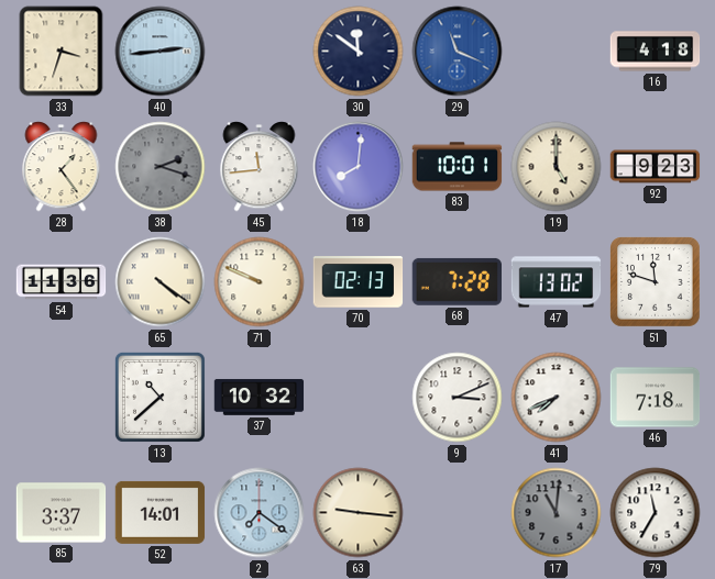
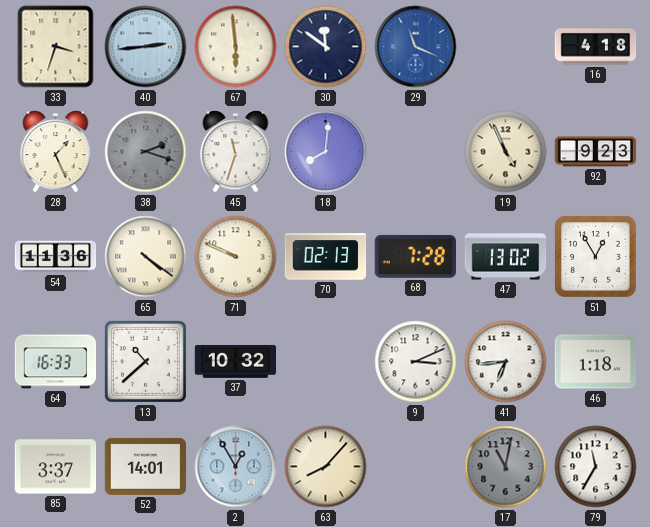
67: none -> 5:59
28: 1:24 -> 1:26
45: 11:44 -> 11:33
83: 10:01 -> none
19: 5:00 -> 4:56
51: 11:48 -> 12:55
64: none -> 16:33
41: 7:41 -> 6:44
46: 7:18 -> 1:18
2: 7:21 -> 12:55
63: 9:16 -> 8:07
17: 11:01 -> 11:02
